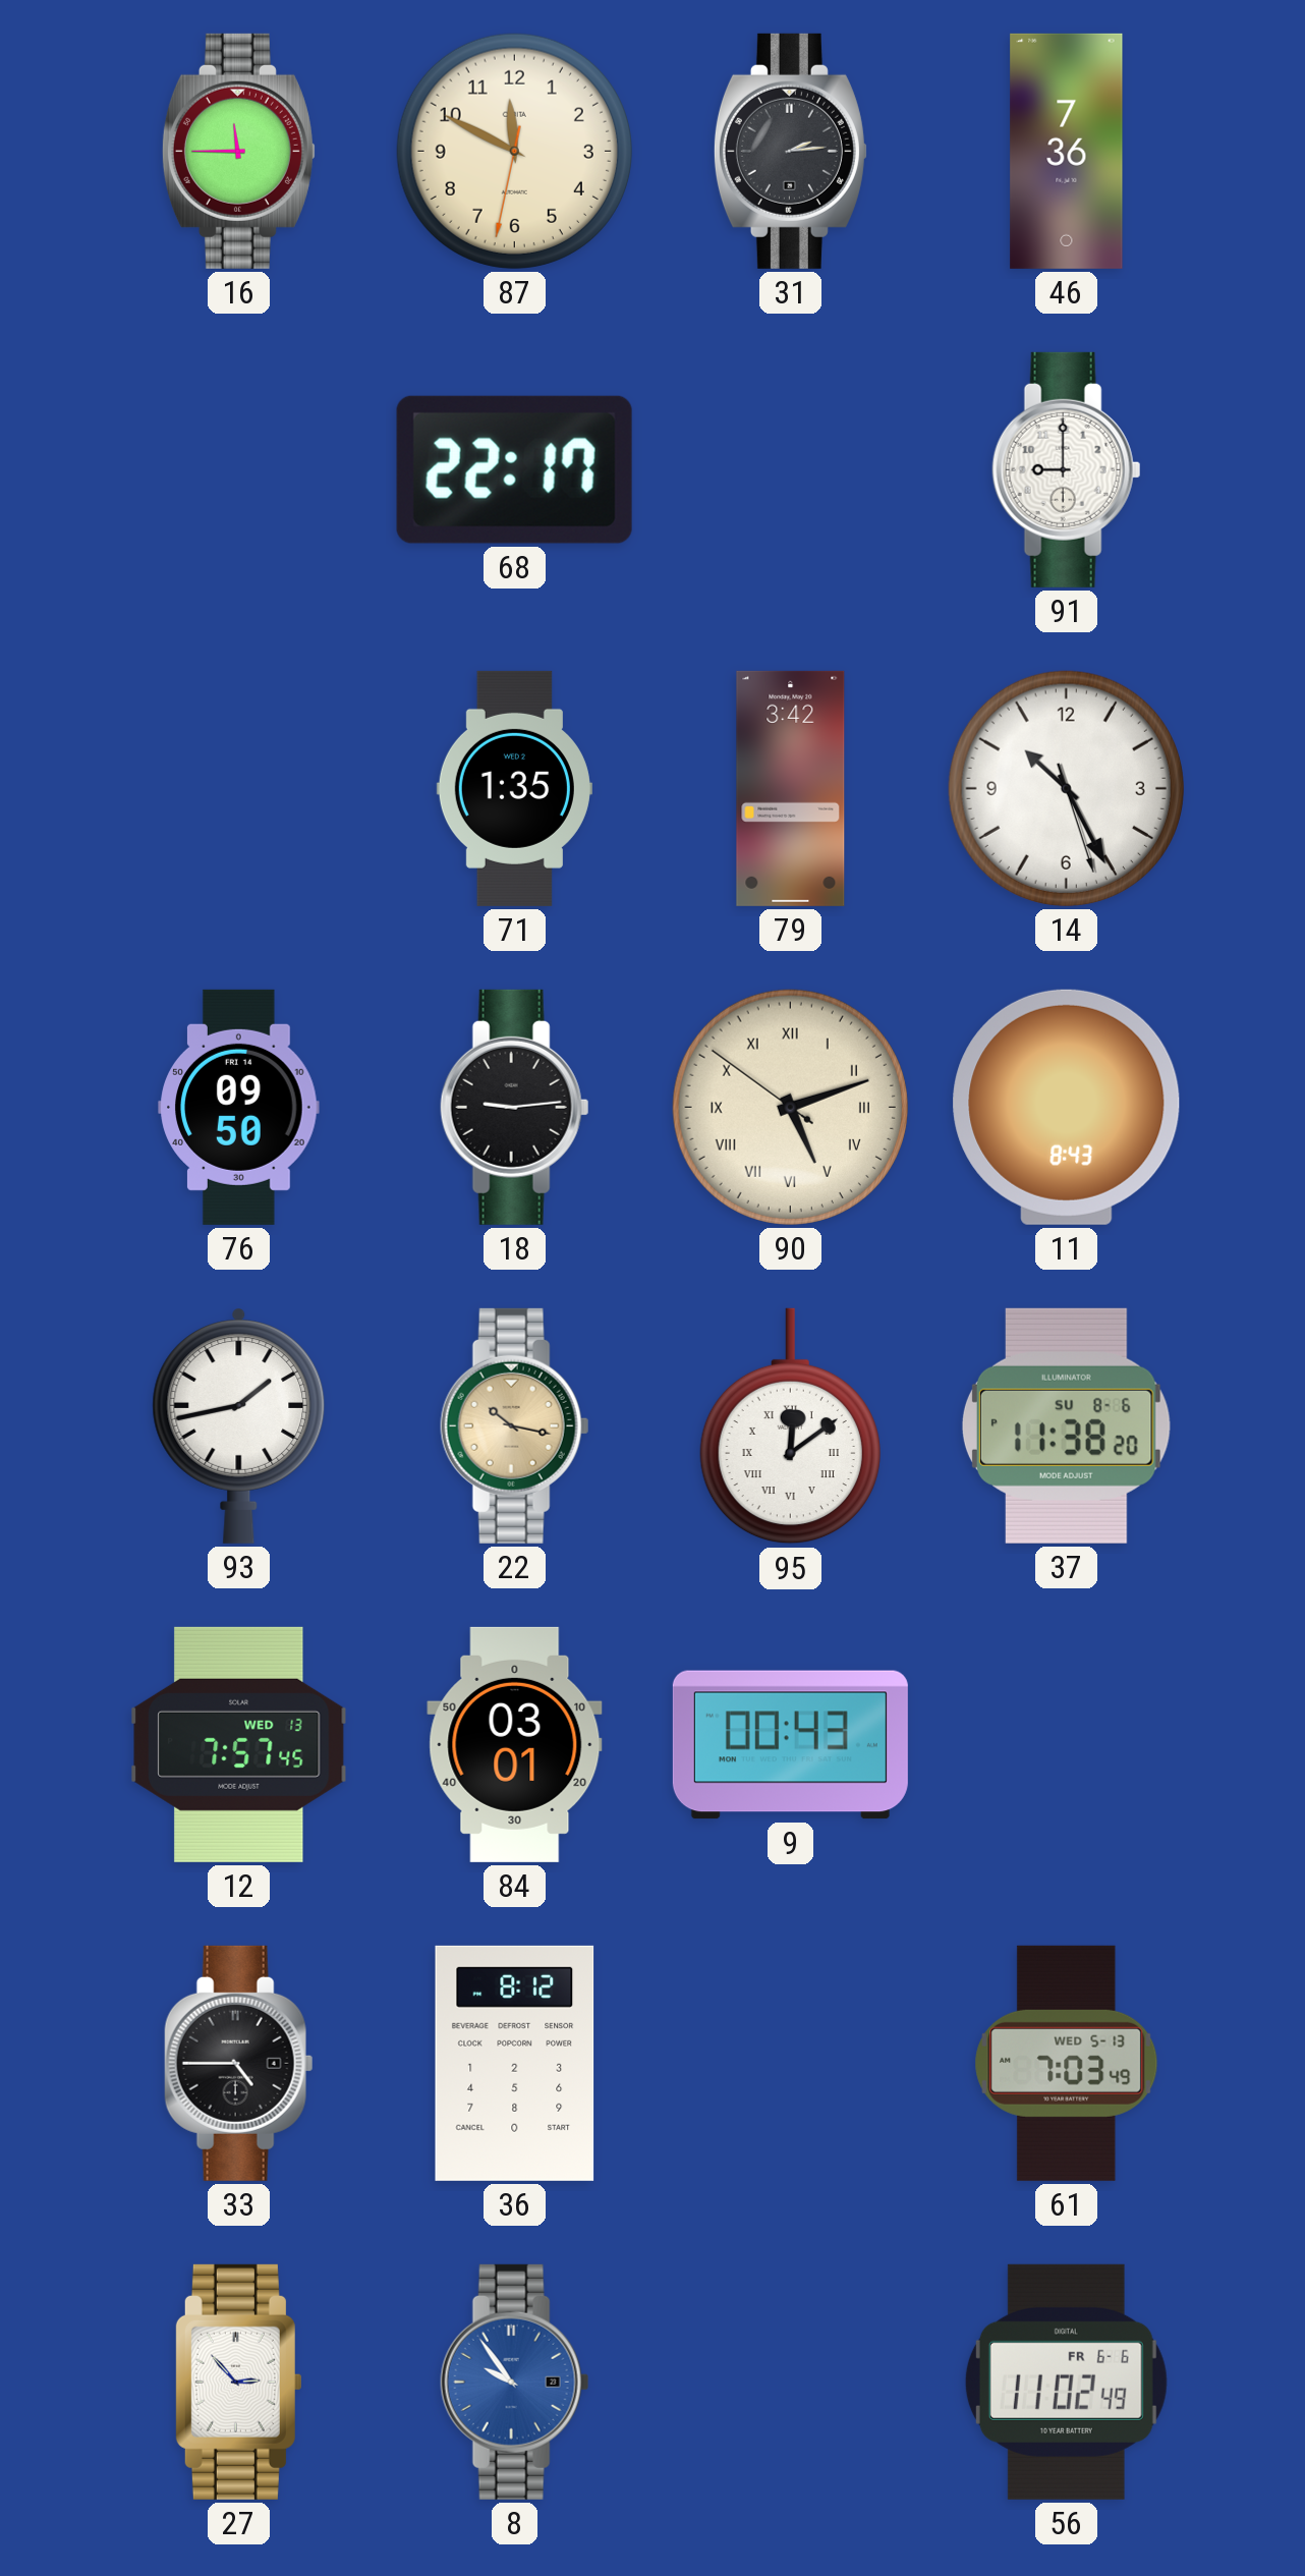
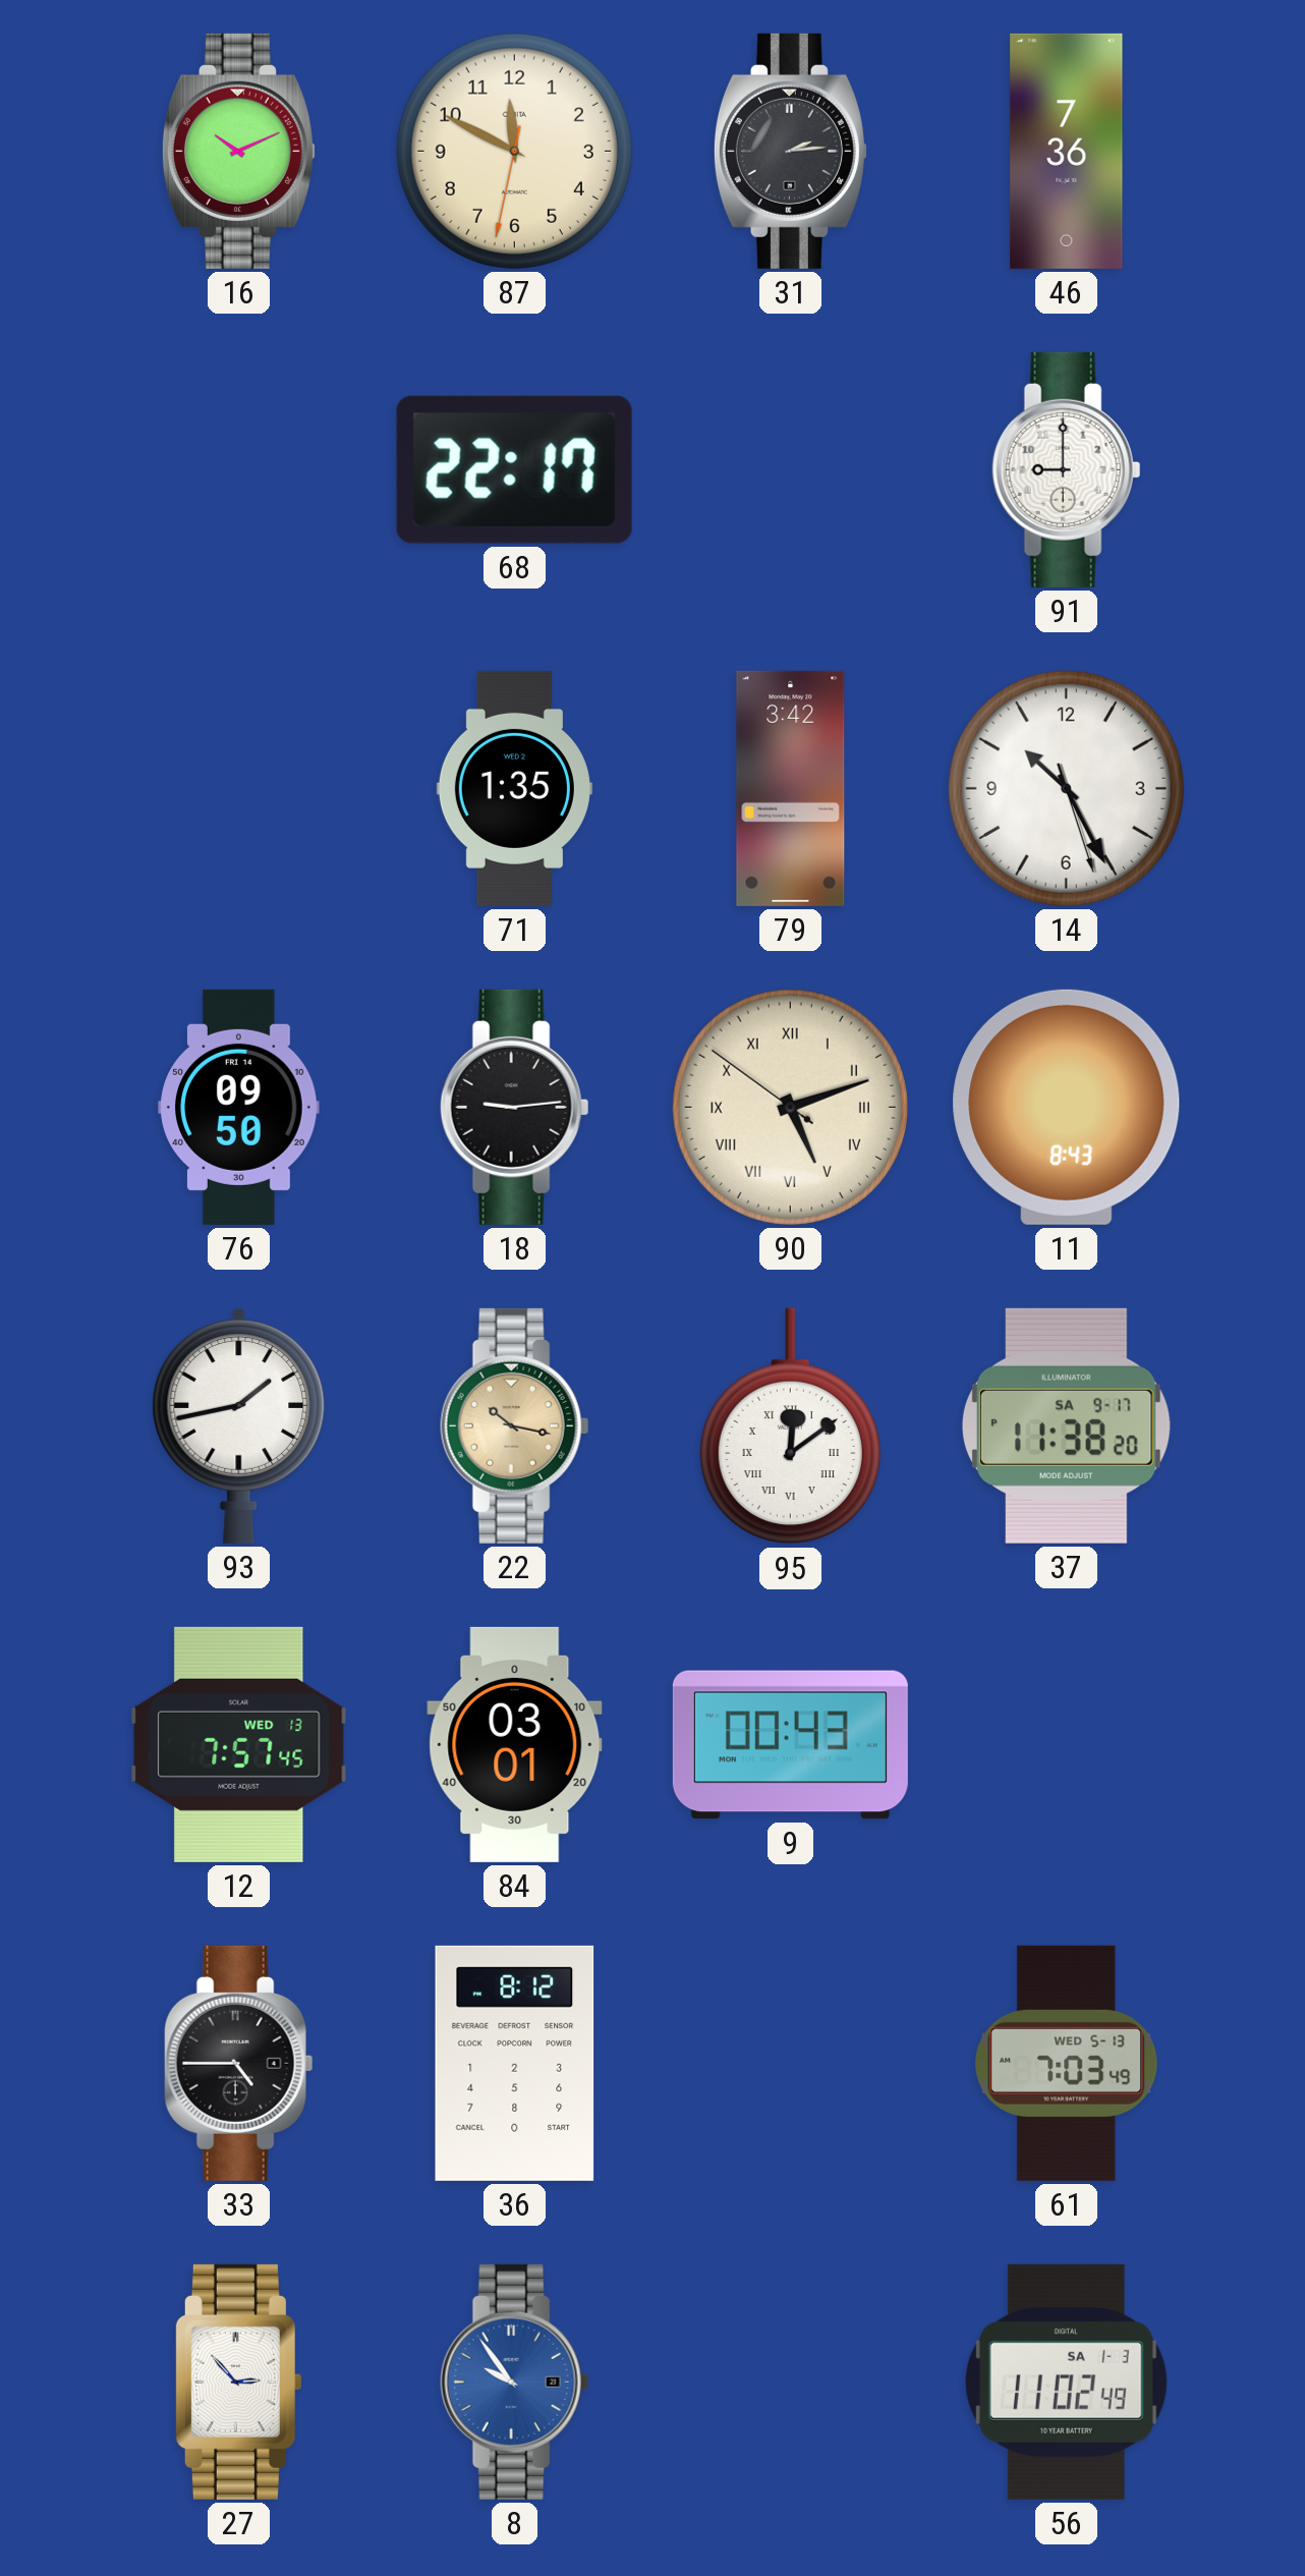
16: 11:45 -> 10:11
37 date: SU 8-6 -> SA 9-17
56 date: FR 6-6 -> SA 1-3
